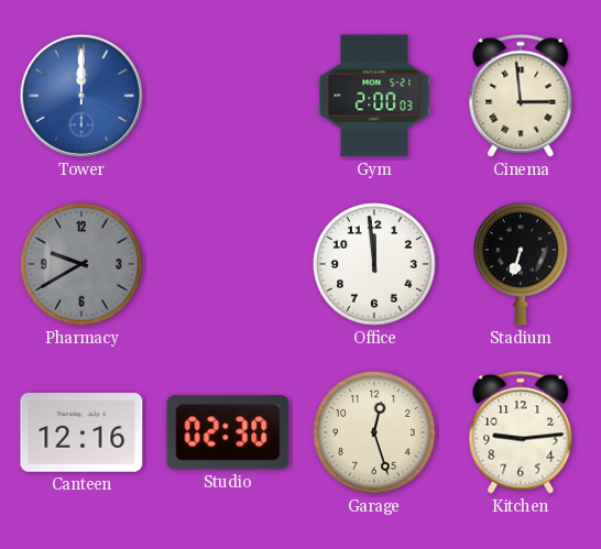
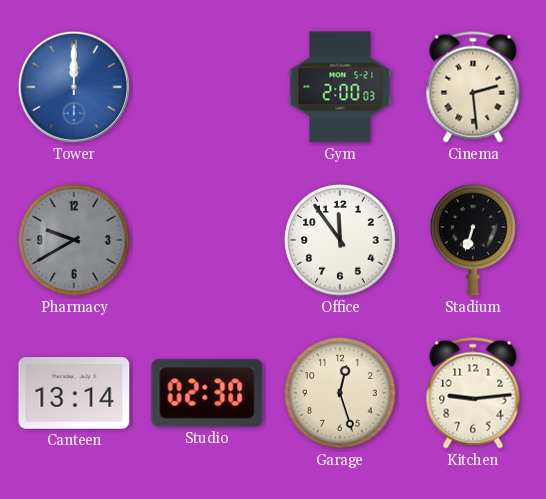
Cinema: 2:59 -> 2:29
Office: 11:59 -> 11:54
Canteen: 12:16 -> 13:14
